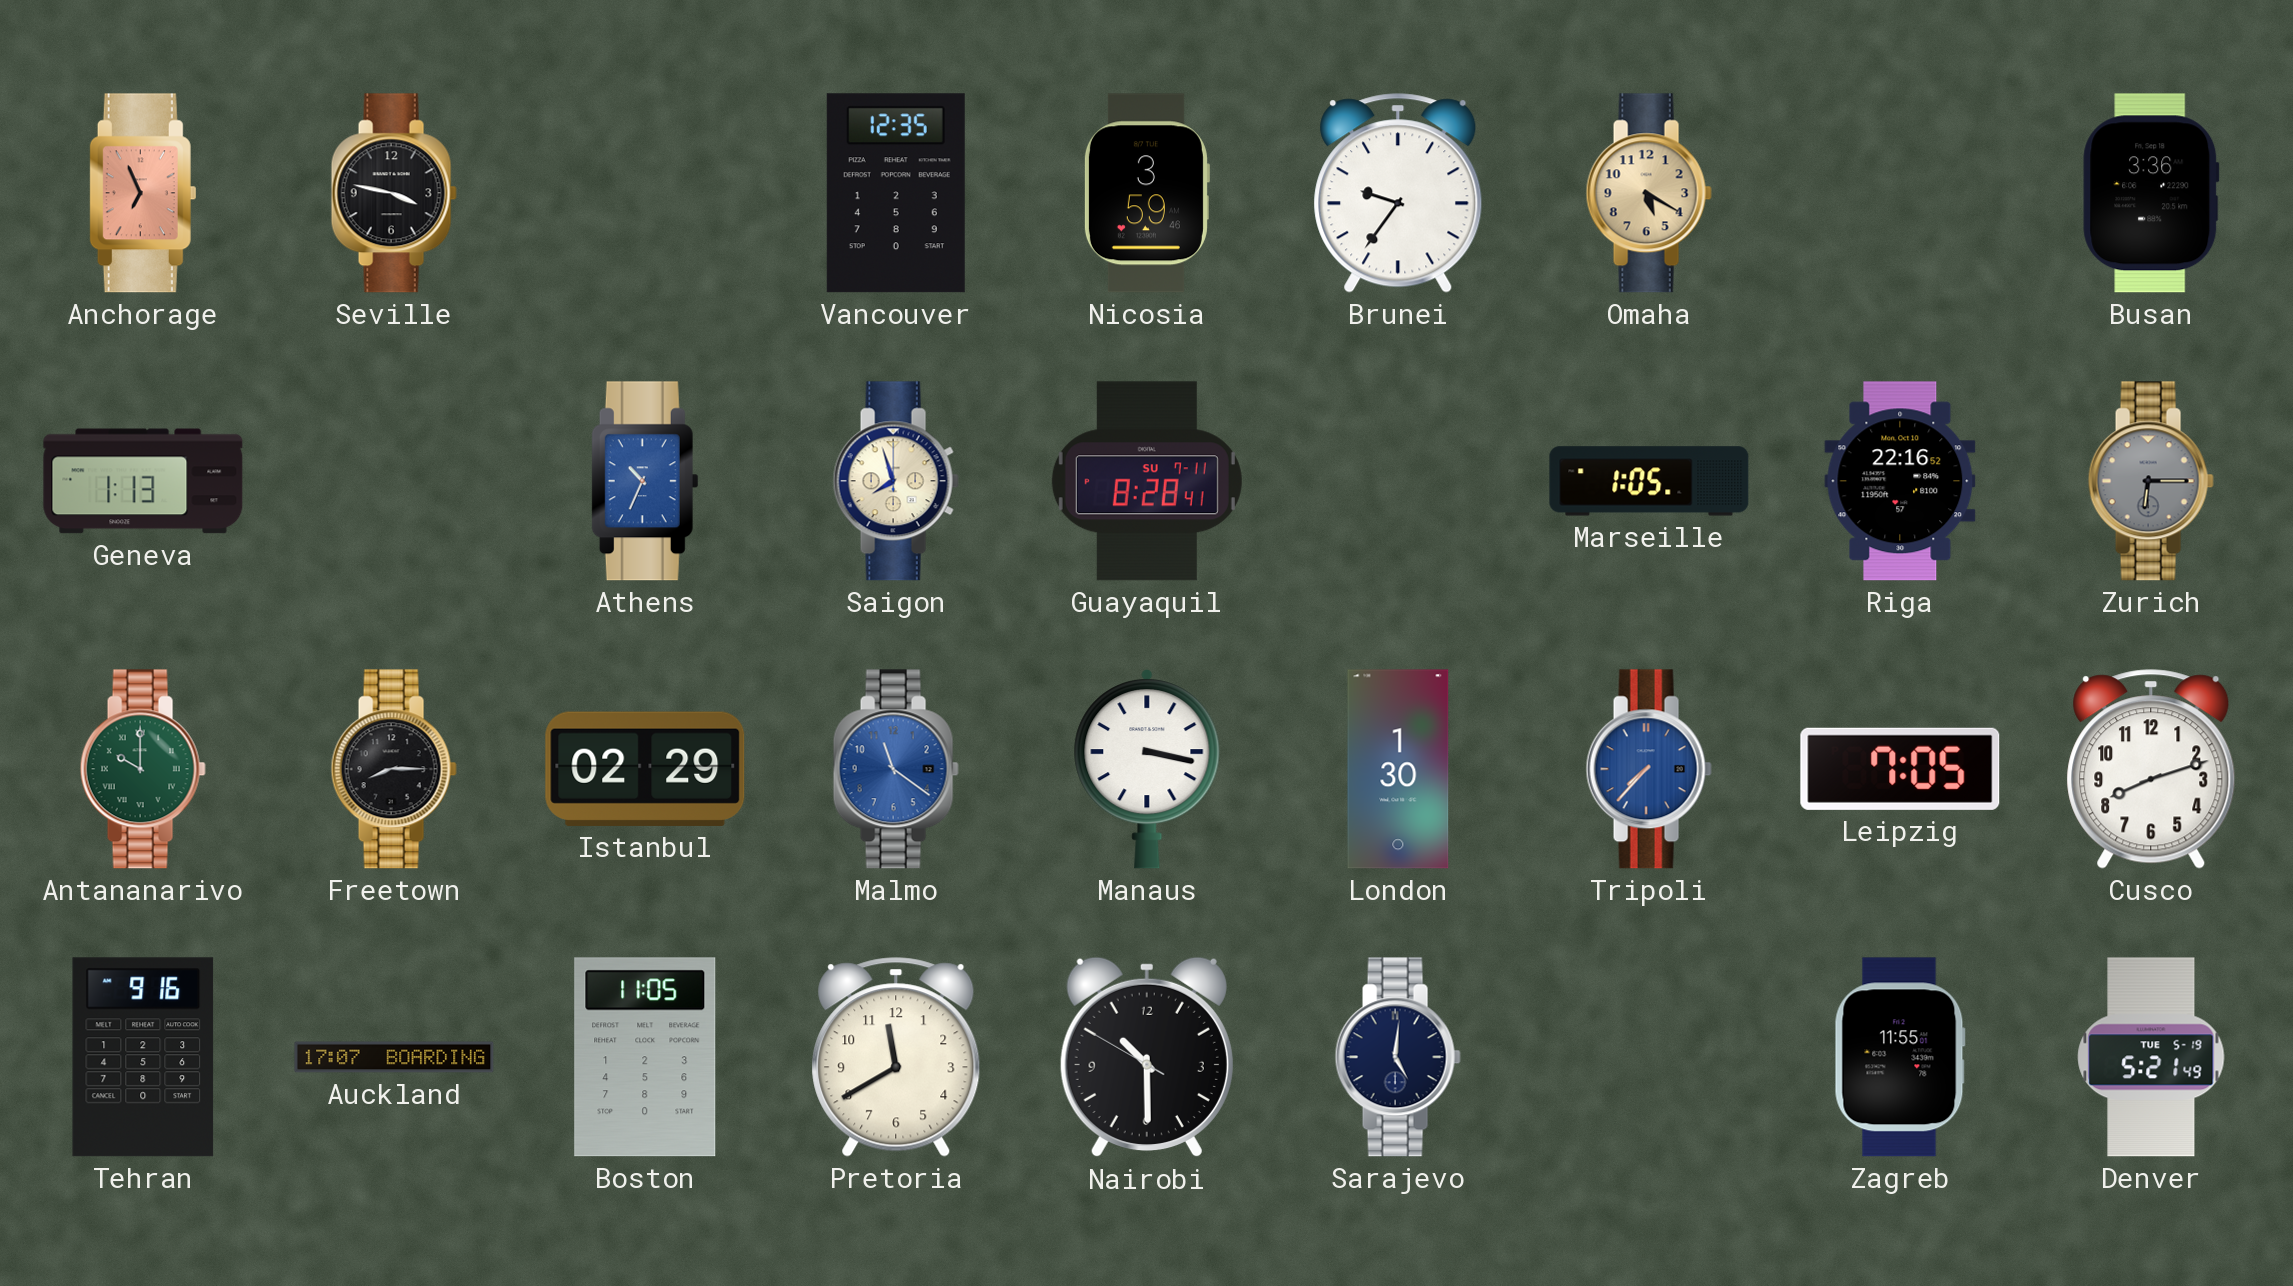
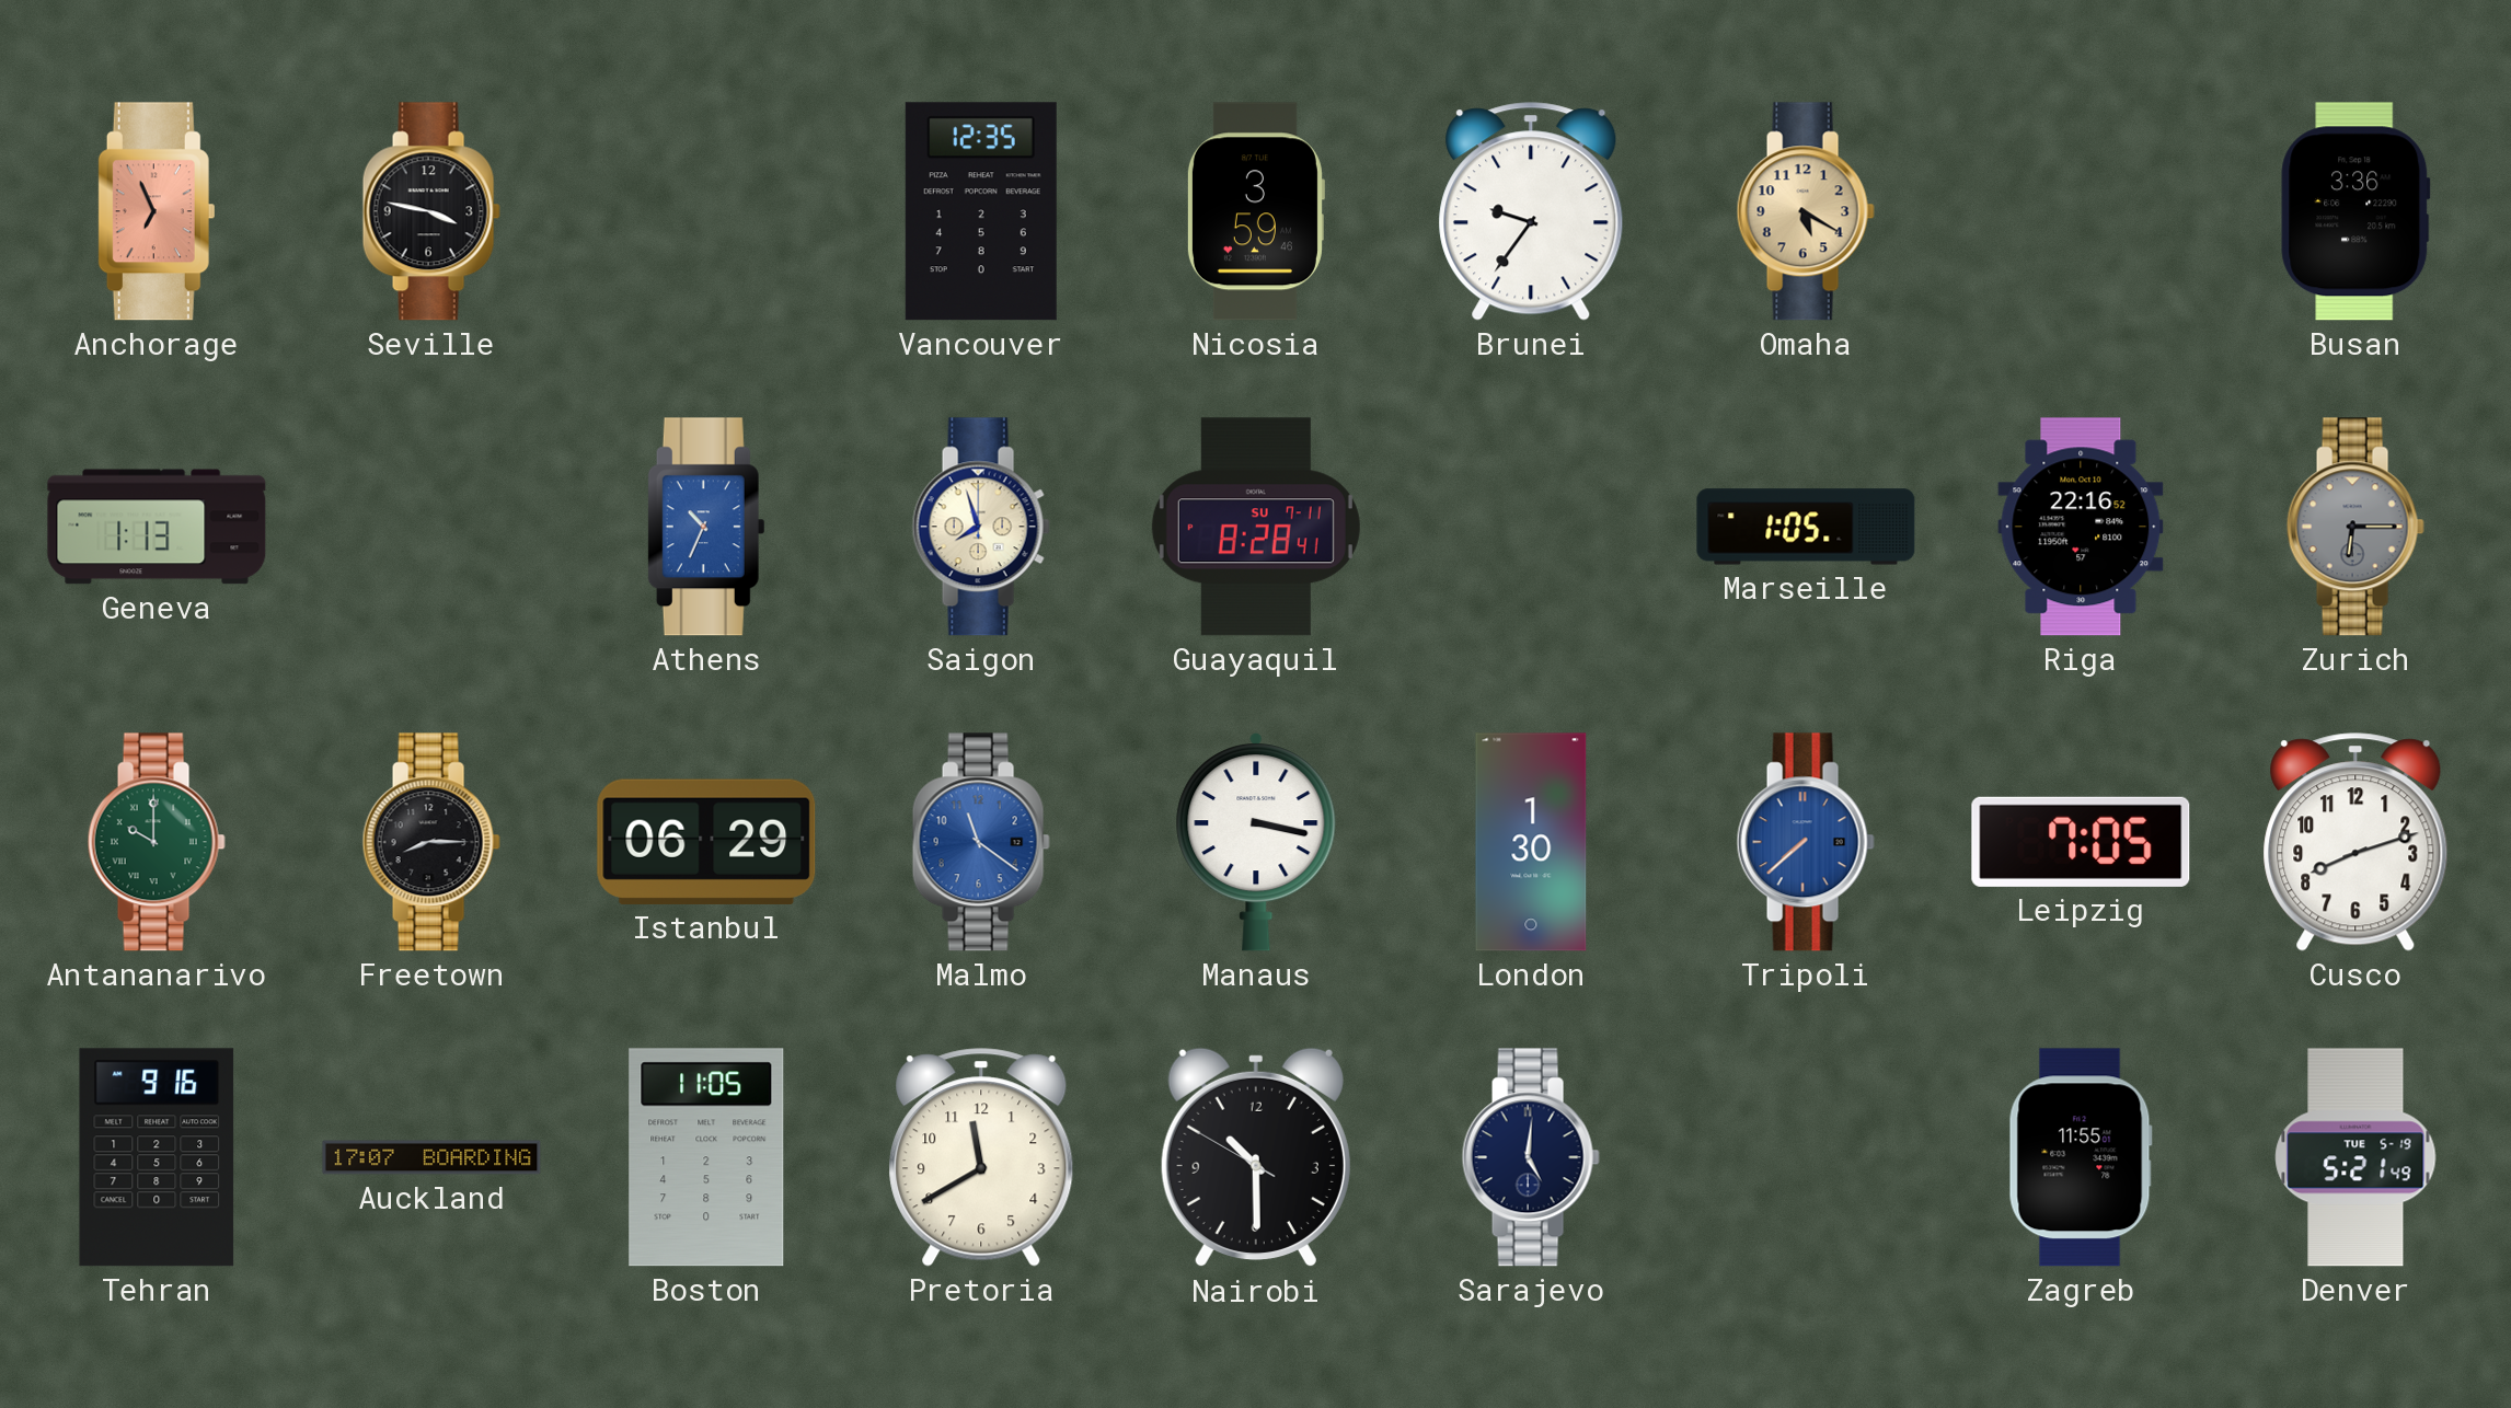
Istanbul: 02:29 -> 06:29
Tripoli: 7:37 -> 7:38
